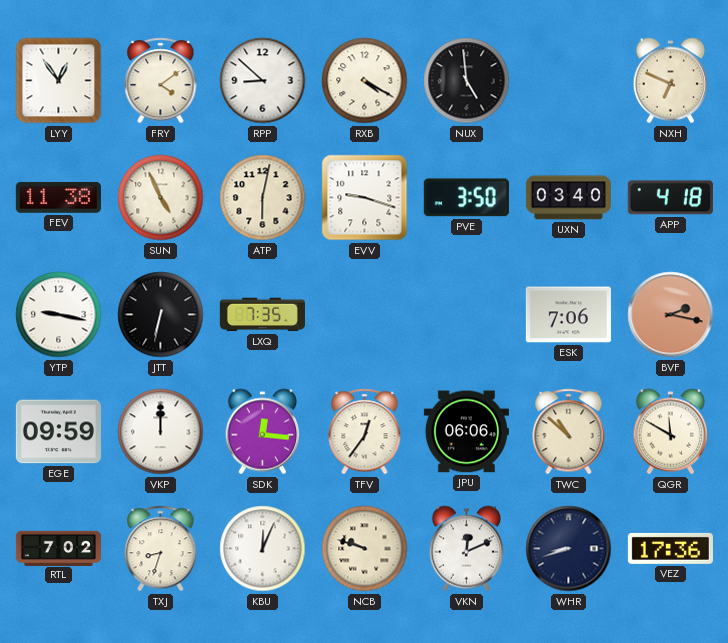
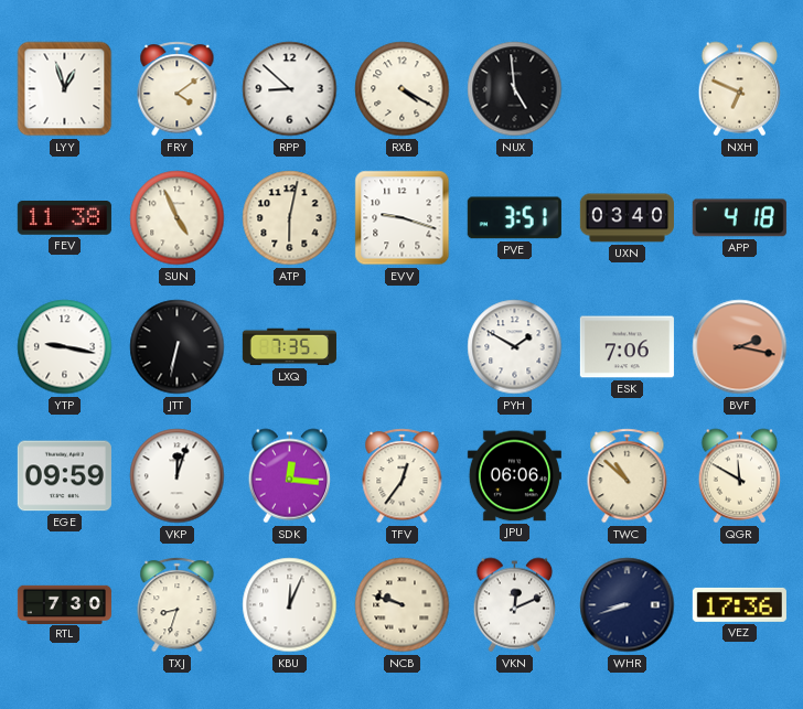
LYY: 12:54 -> 12:57
PVE: 3:50 -> 3:51
PYH: none -> 1:50
VKP: 12:00 -> 12:03
RTL: 7:02 -> 7:30
